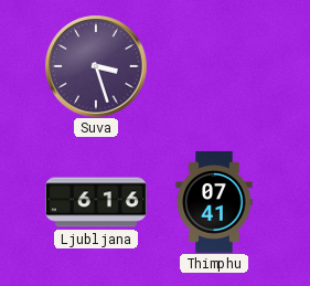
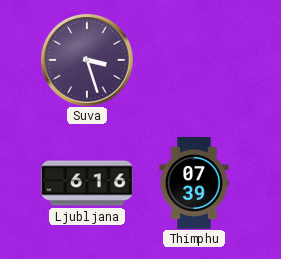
Thimphu: 07:41 -> 07:39
